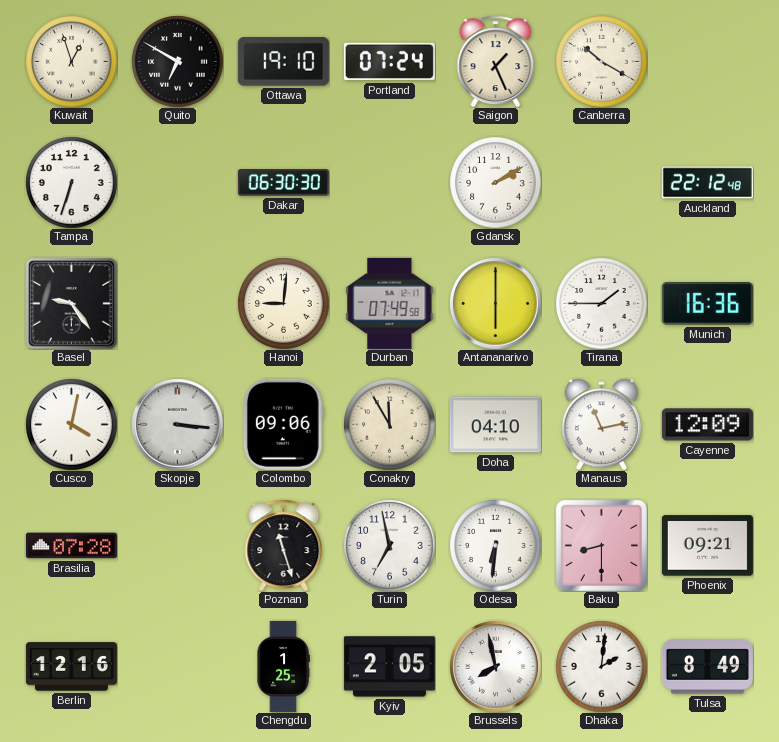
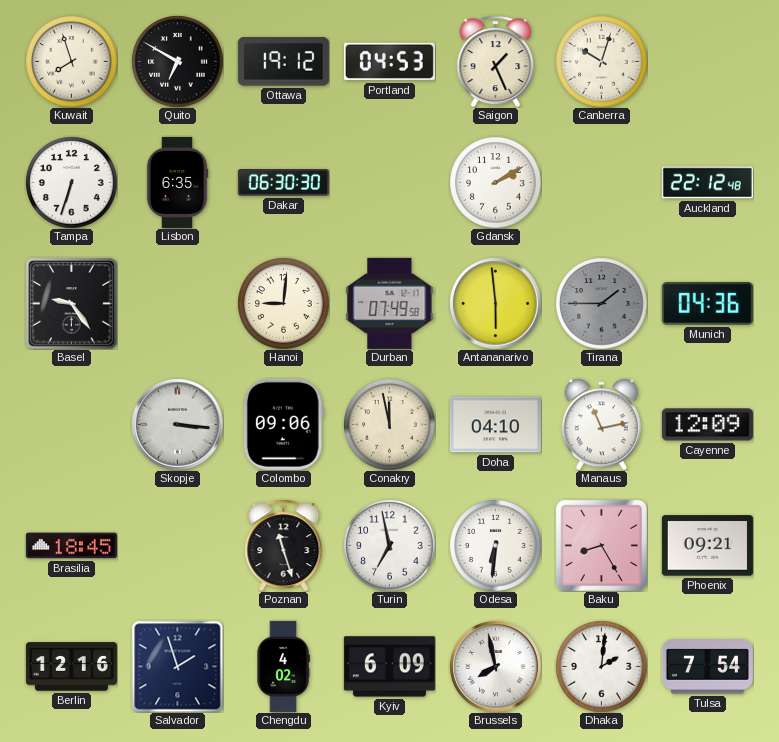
Kuwait: 12:57 -> 7:57
Ottawa: 19:10 -> 19:12
Portland: 07:24 -> 04:53
Canberra: 10:20 -> 10:03
Lisbon: none -> 6:35
Antananarivo: 6:00 -> 5:59
Tirana dial: white -> grey
Munich: 16:36 -> 04:36
Cusco: 4:02 -> none
Conakry: 11:55 -> 11:58
Brasilia: 07:28 -> 18:45
Baku: 8:30 -> 8:25
Salvador: none -> 1:57
Chengdu: 1:25 -> 4:02
Kyiv: 2:05 -> 6:09
Tulsa: 8:49 -> 7:54
